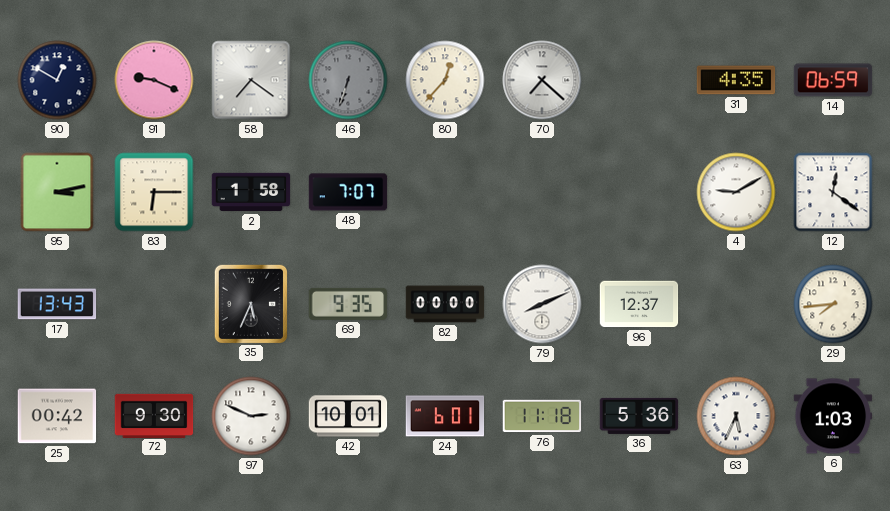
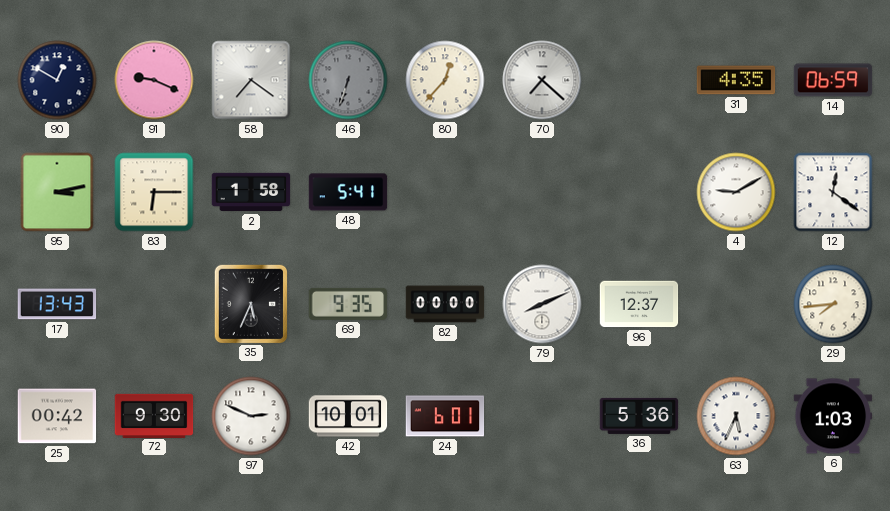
48: 7:07 -> 5:41
76: 11:18 -> none
